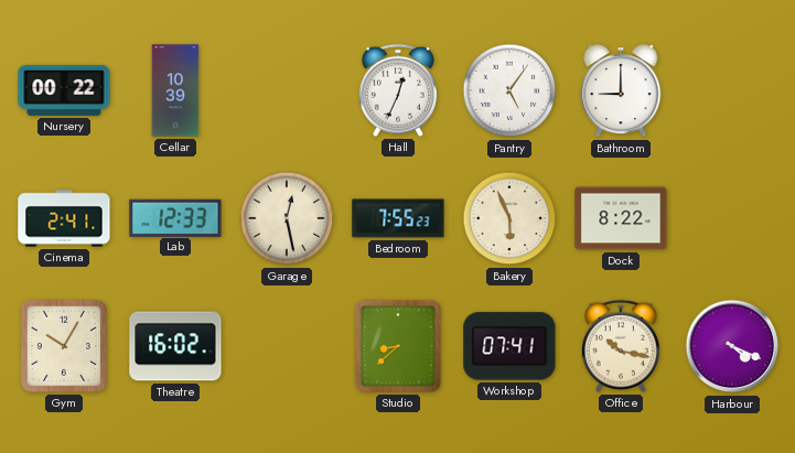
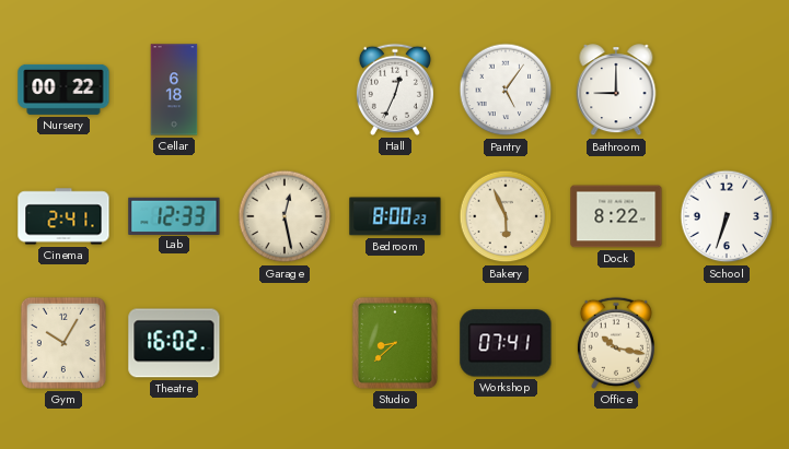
Cellar: 10:39 -> 6:18
Bedroom: 7:55 -> 8:00
School: none -> 6:33
Harbour: 4:19 -> none
